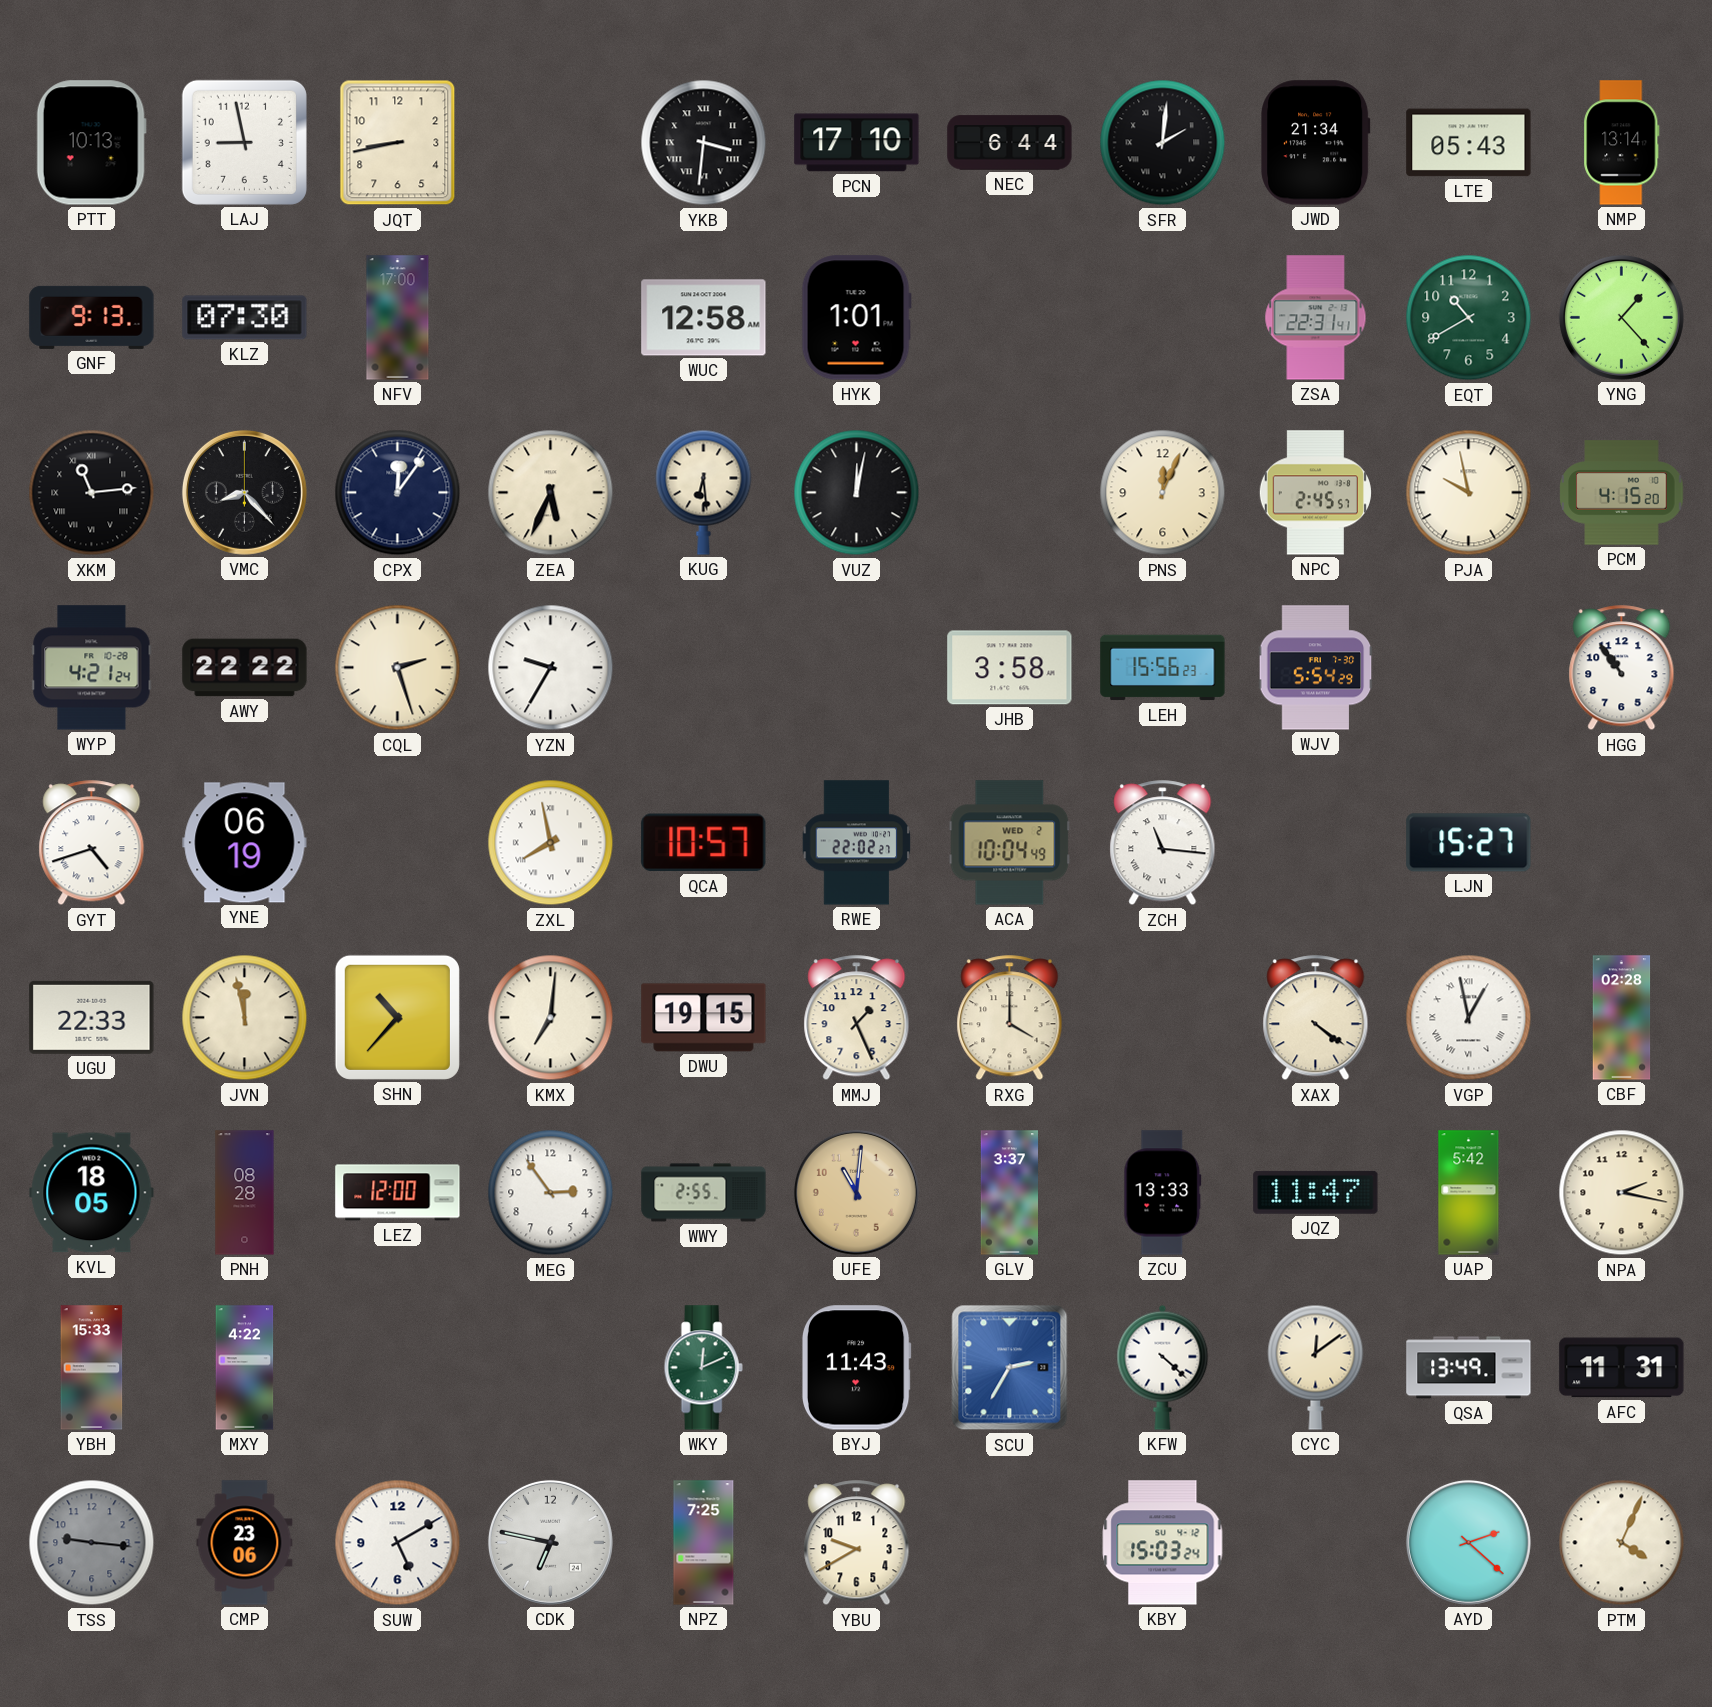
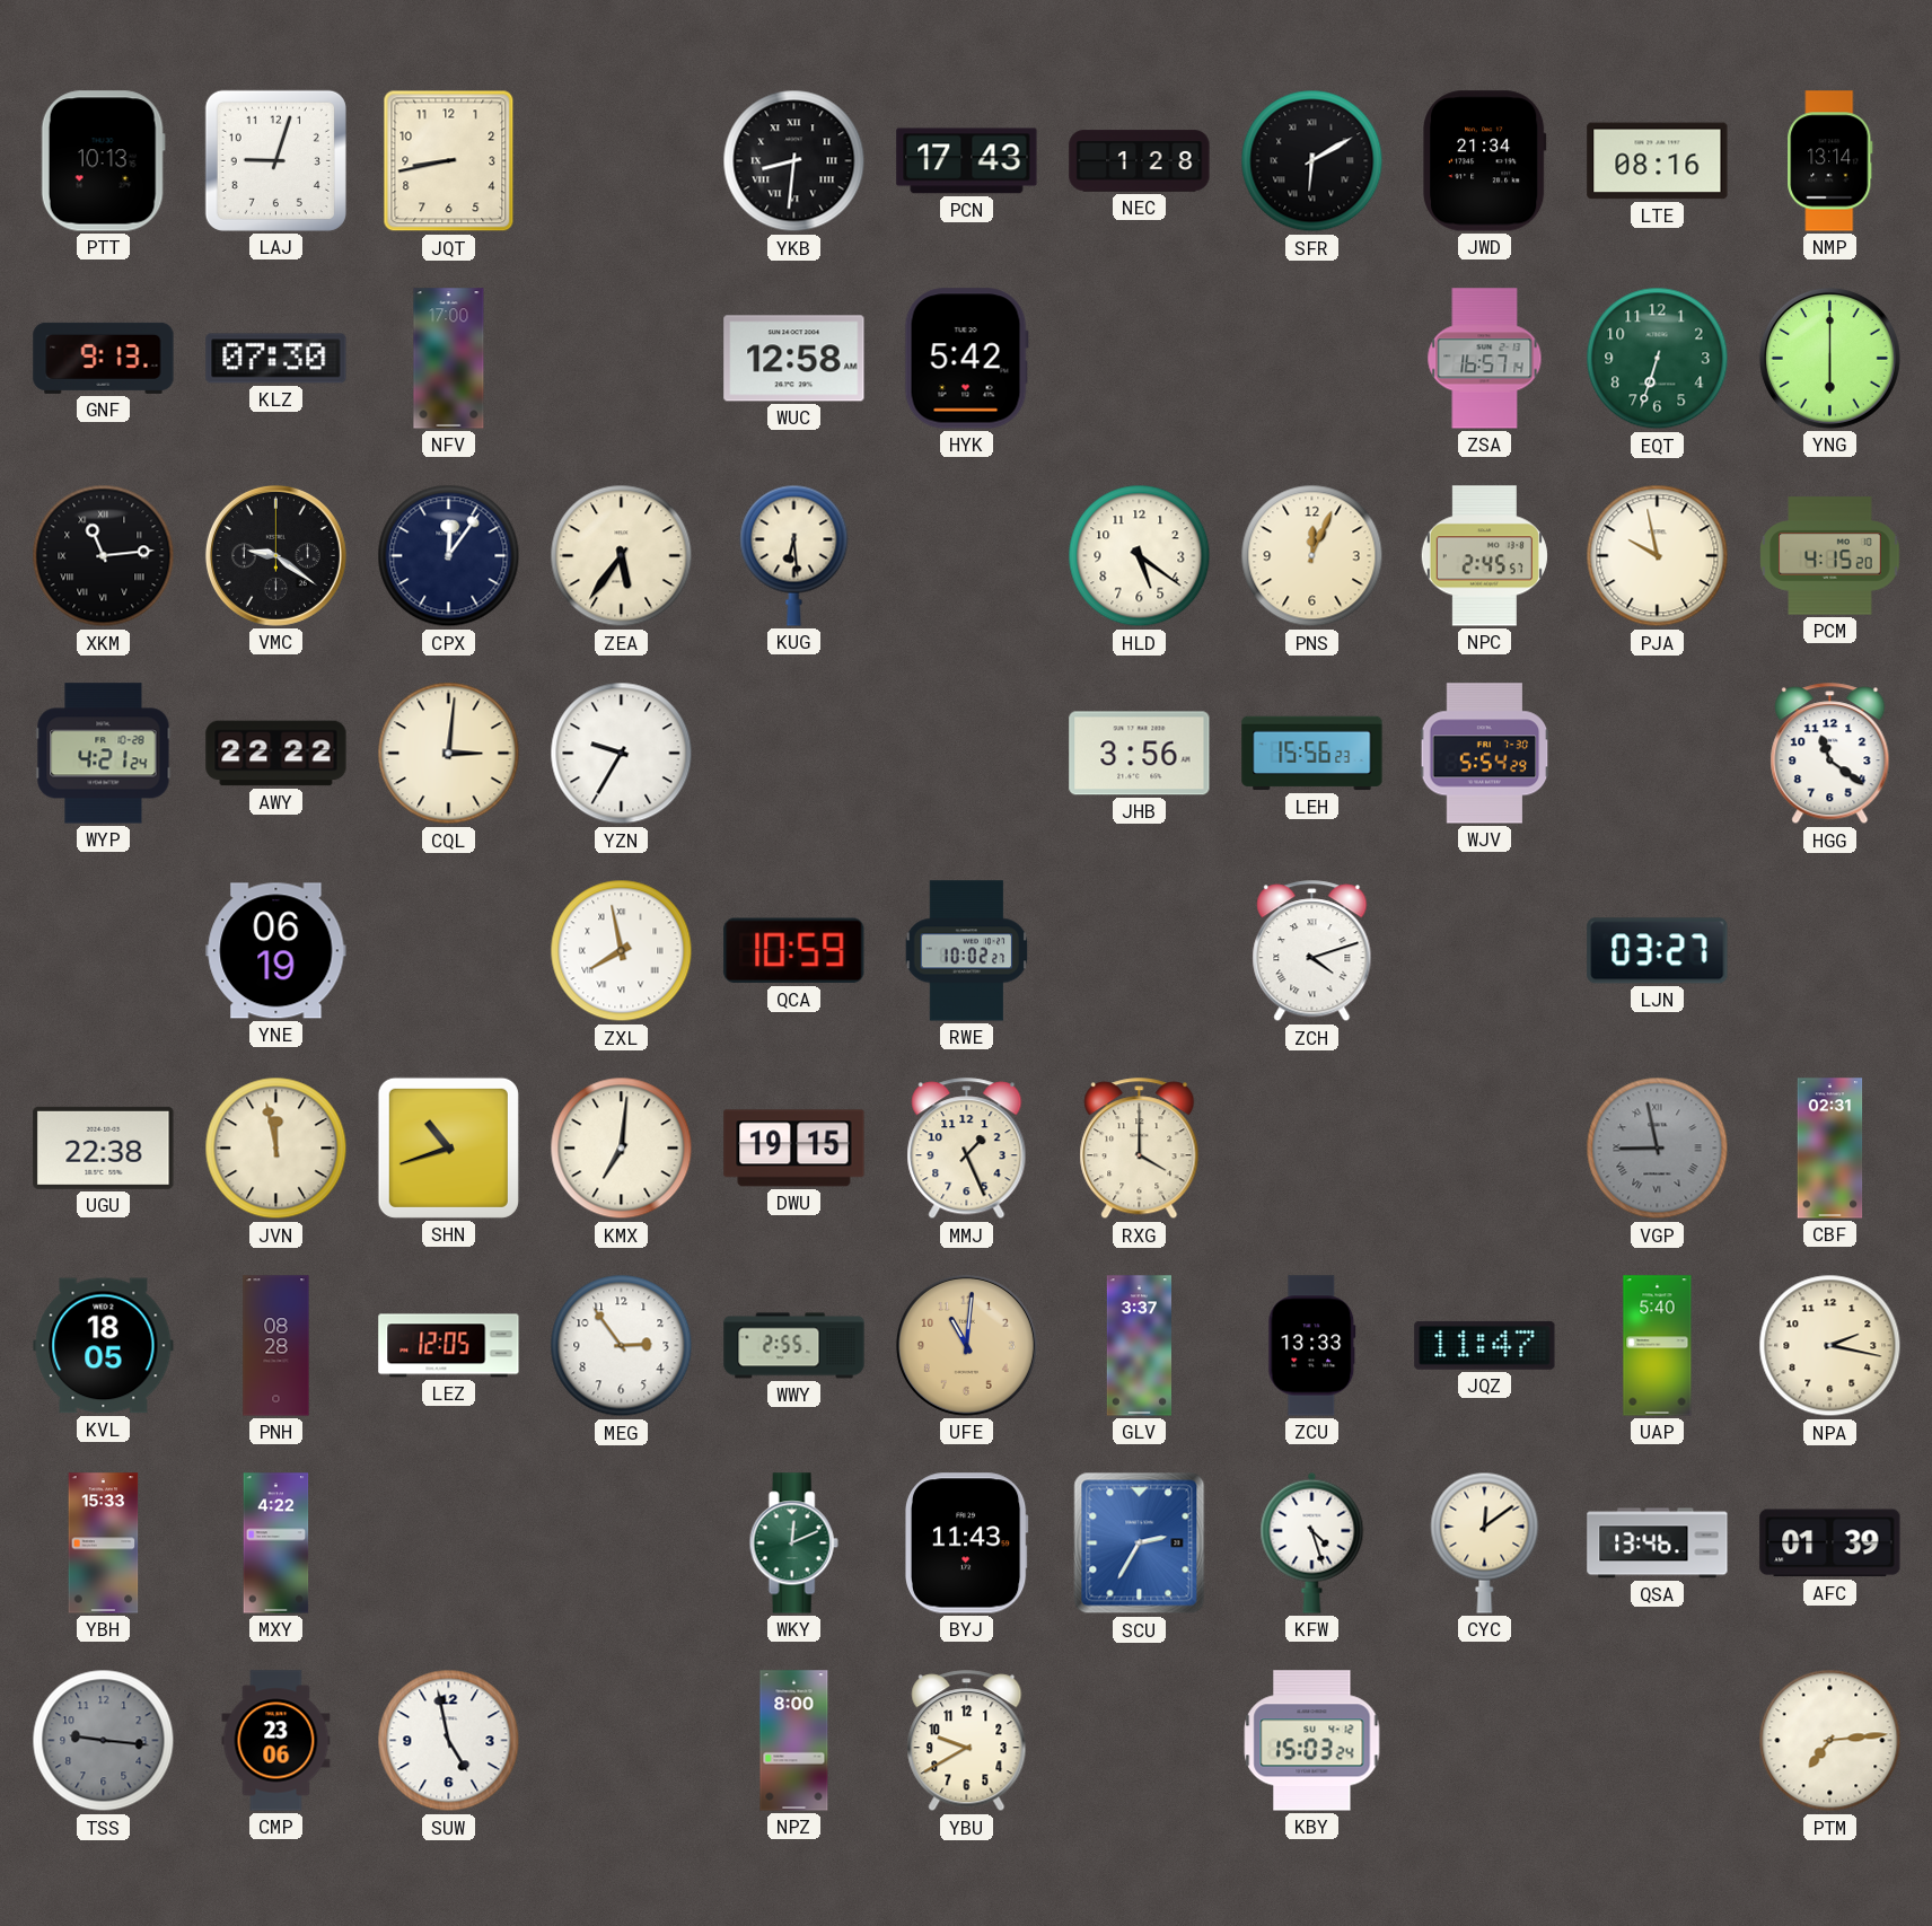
LAJ: 8:58 -> 9:03
YKB: 3:31 -> 8:31
PCN: 17:10 -> 17:43
NEC: 6:44 -> 1:28
SFR: 2:01 -> 6:10
LTE: 05:43 -> 08:16
HYK: 1:01 -> 5:42
ZSA: 22:31 -> 16:57
EQT: 10:40 -> 6:33
YNG: 1:23 -> 6:00
VMC: 8:23 -> 9:21
ZEA: 5:34 -> 5:36
VUZ: 12:02 -> none
HLD: none -> 5:21
CQL: 2:27 -> 3:01
JHB: 3:58 -> 3:56
HGG: 10:54 -> 11:21
GYT: 4:42 -> none
QCA: 10:57 -> 10:59
RWE: 22:02 -> 10:02
ACA: 10:04 -> none
ZCH: 11:16 -> 4:12
LJN: 15:27 -> 03:27
UGU: 22:33 -> 22:38
SHN: 10:37 -> 10:42
XAX: 4:21 -> none
VGP: 12:58 -> 8:58
VGP dial: white -> grey
CBF: 02:28 -> 02:31
LEZ: 12:00 -> 12:05
UAP: 5:42 -> 5:40
KFW: 4:22 -> 4:27
QSA: 13:49 -> 13:46
AFC: 11:31 -> 01:39
SUW: 5:10 -> 4:58
CDK: 6:47 -> none
NPZ: 7:25 -> 8:00
AYD: 2:22 -> none
PTM: 4:04 -> 7:14
